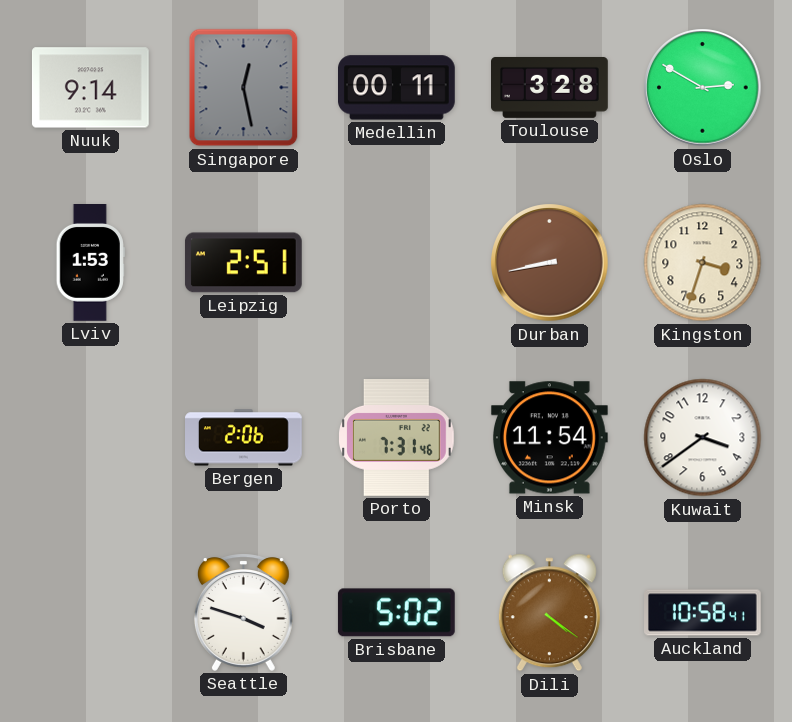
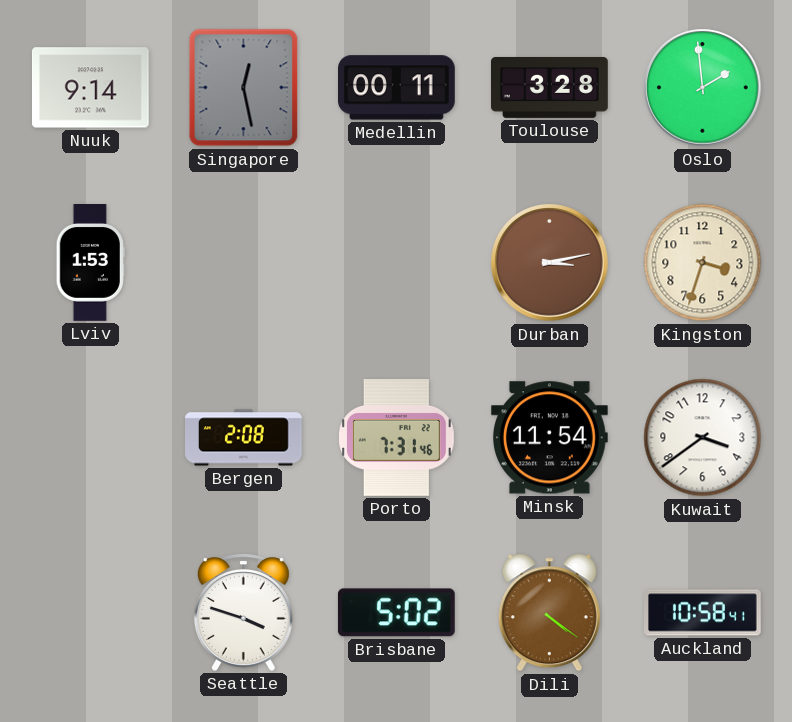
Oslo: 2:50 -> 1:59
Leipzig: 2:51 -> none
Durban: 8:43 -> 3:13
Bergen: 2:06 -> 2:08
